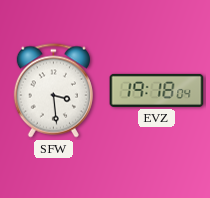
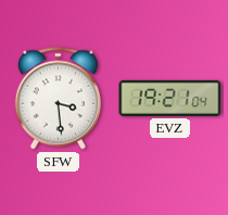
EVZ: 19:18 -> 19:21
